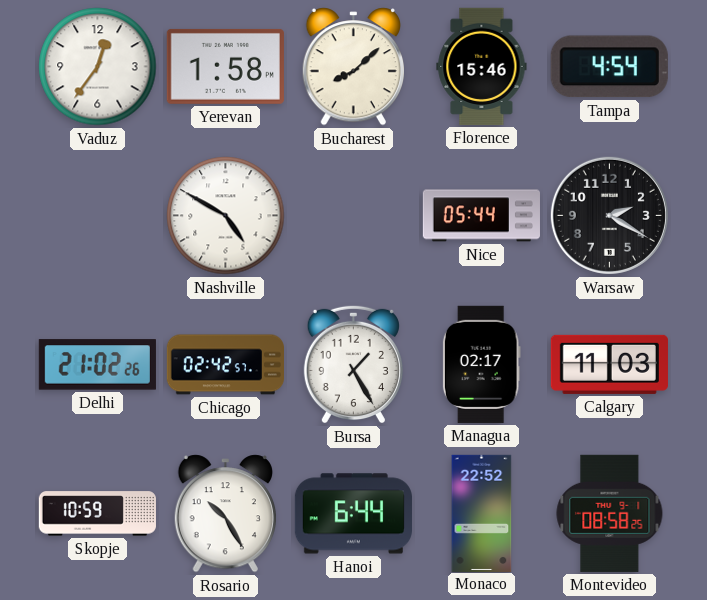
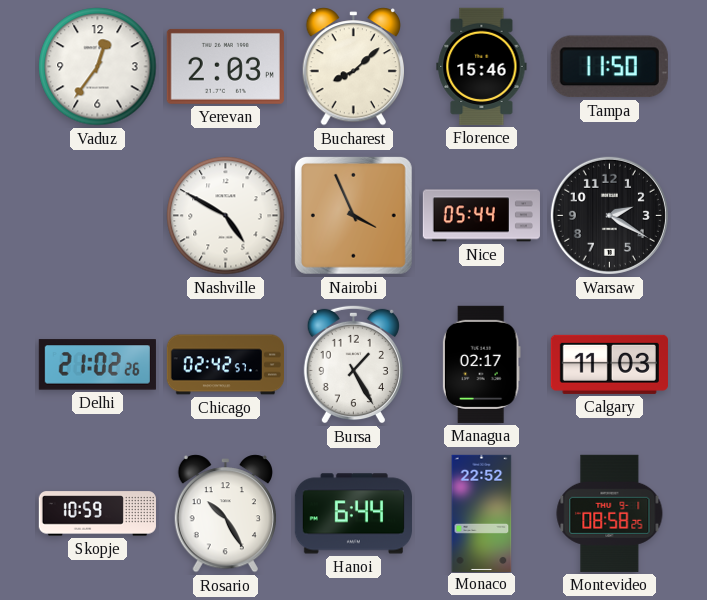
Yerevan: 1:58 -> 2:03
Tampa: 4:54 -> 11:50
Nairobi: none -> 3:56
